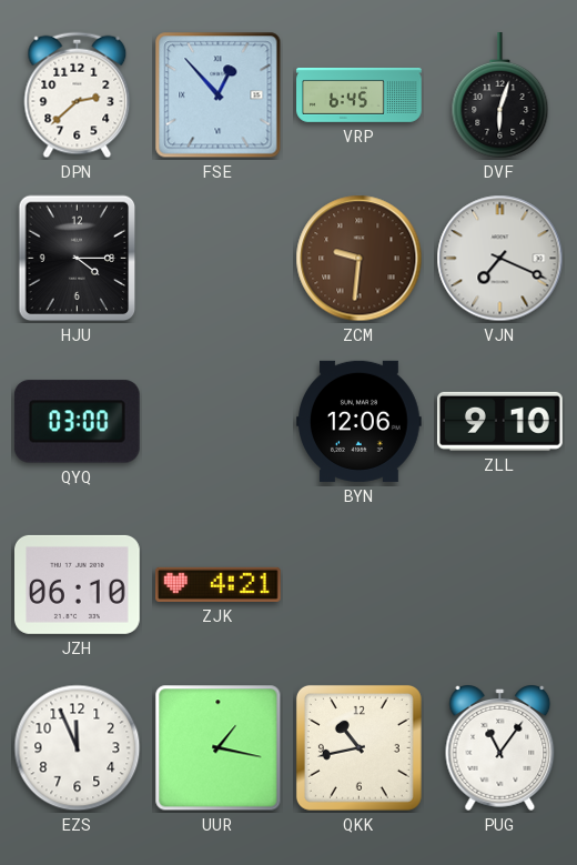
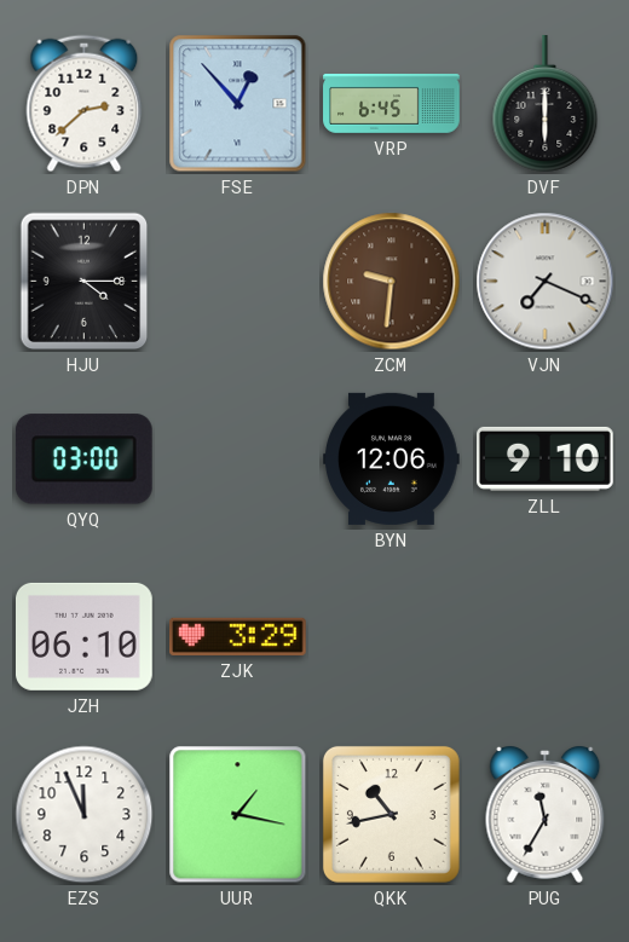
DVF: 6:03 -> 6:00
ZJK: 4:21 -> 3:29
PUG: 11:06 -> 11:35
